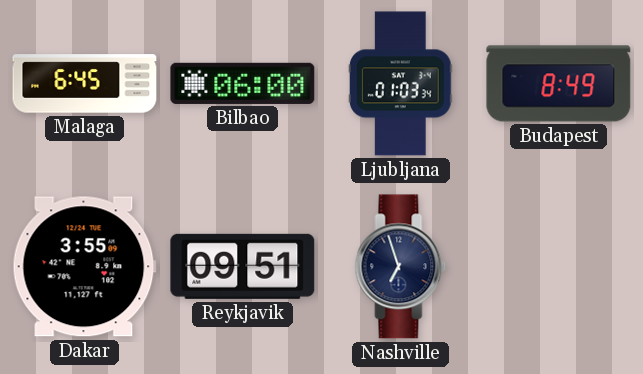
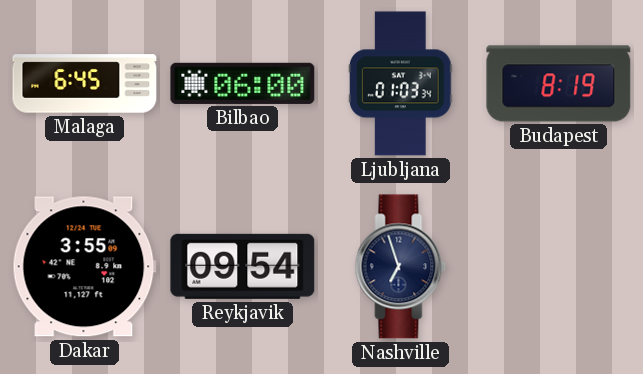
Budapest: 8:49 -> 8:19
Reykjavik: 09:51 -> 09:54
